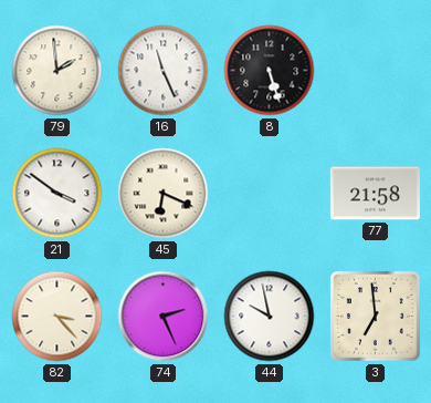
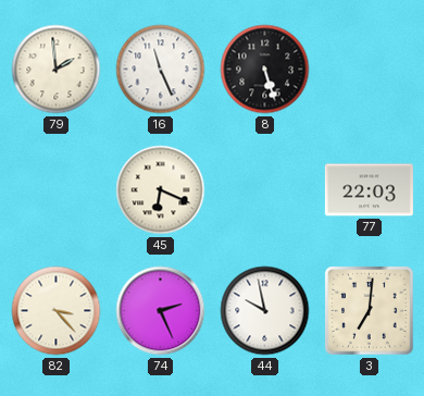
21: 3:51 -> none
77: 21:58 -> 22:03
3: 6:59 -> 7:01
